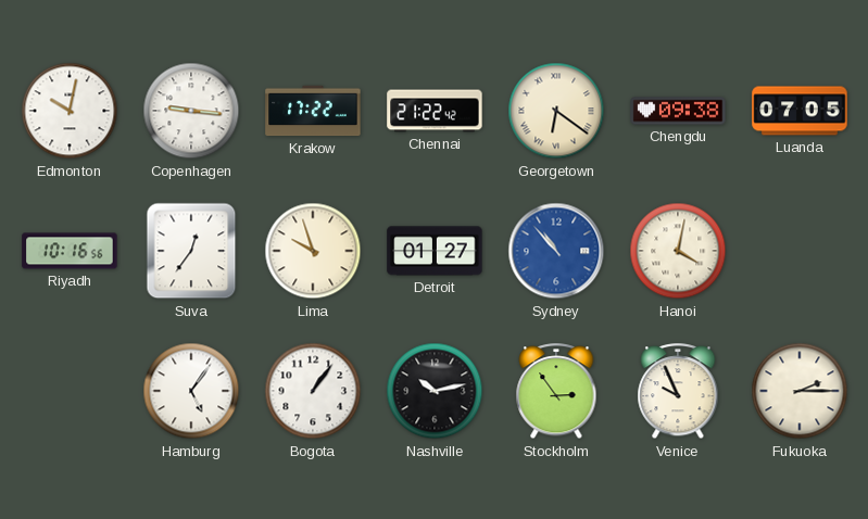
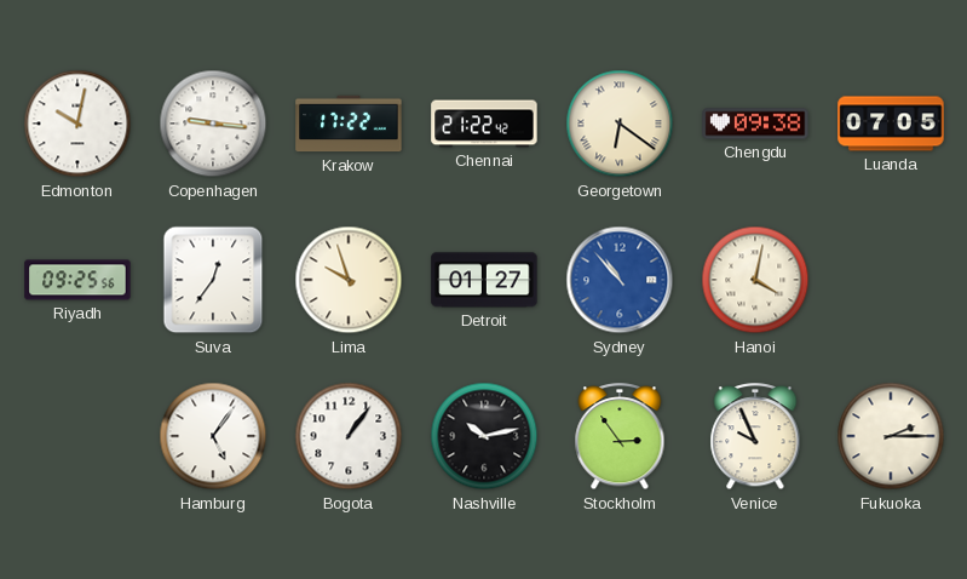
Riyadh: 10:16 -> 09:25
